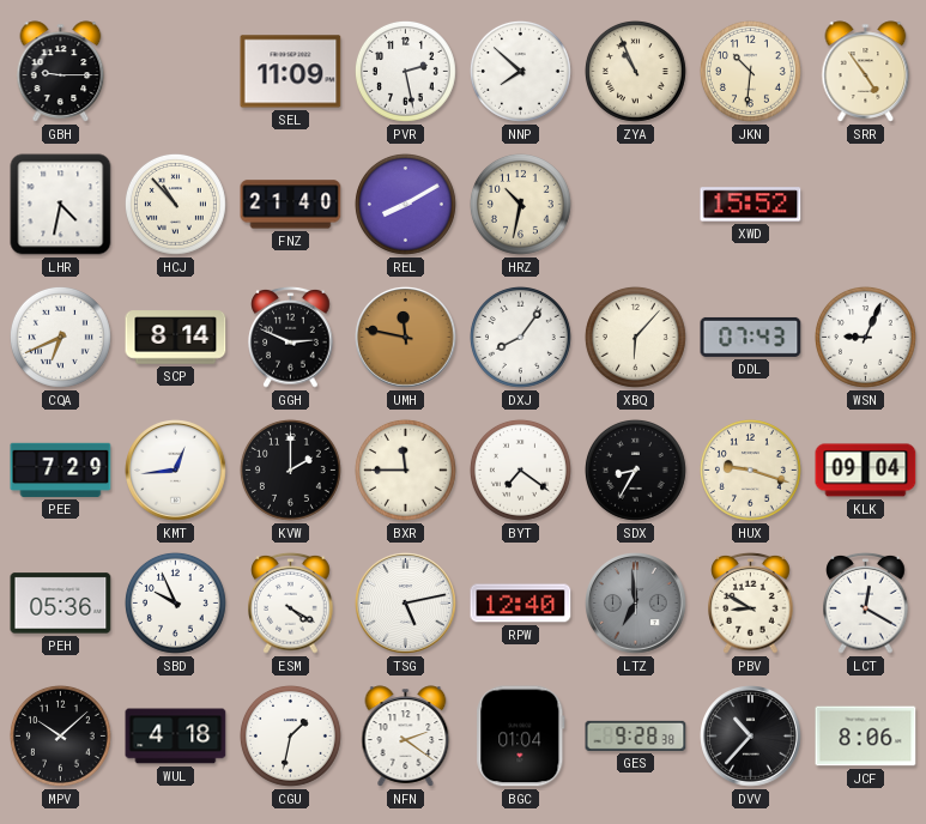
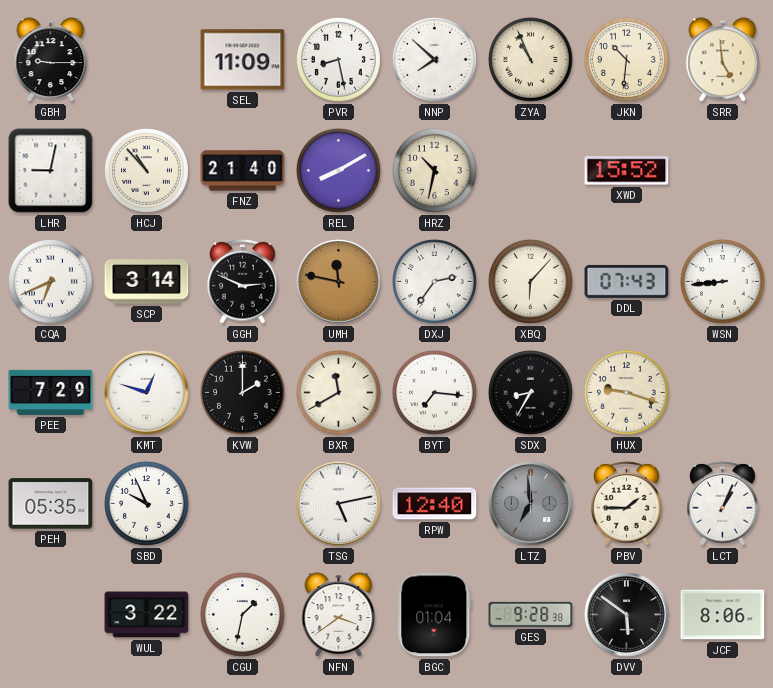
PVR: 2:28 -> 8:28
SRR: 4:54 -> 4:59
LHR: 4:32 -> 9:02
SCP: 8:14 -> 3:14
DXJ: 8:06 -> 2:36
WSN: 9:04 -> 8:44
KMT: 12:44 -> 12:48
BXR: 11:45 -> 11:40
BYT: 7:21 -> 7:16
KLK: 09:04 -> none
PEH: 05:36 -> 05:35
ESM: 4:20 -> none
PBV: 8:50 -> 1:45
LCT: 12:20 -> 1:04
MPV: 10:08 -> none
WUL: 4:18 -> 3:22
NFN: 2:21 -> 3:39
DVV: 10:37 -> 5:51
